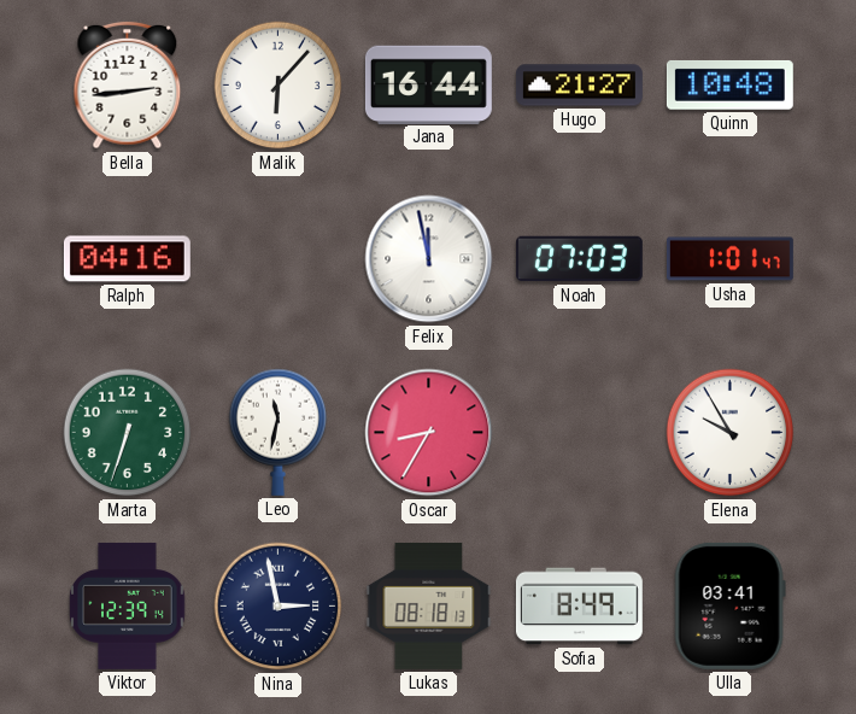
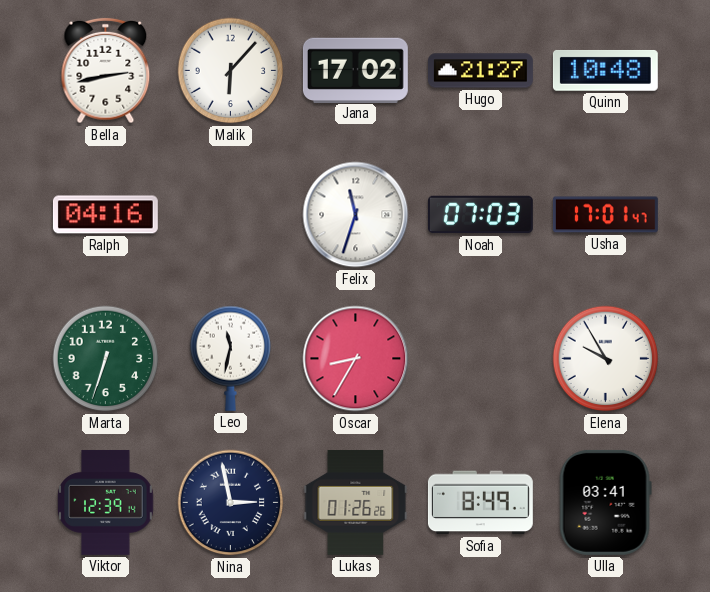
Bella: 2:44 -> 2:43
Jana: 16:44 -> 17:02
Felix: 11:58 -> 11:33
Usha: 1:01 -> 17:01
Lukas: 08:18 -> 01:26
